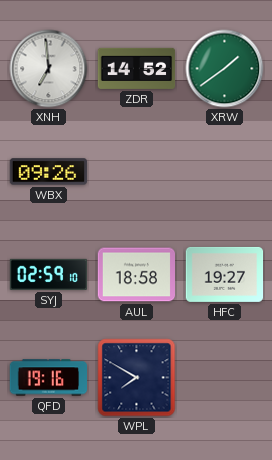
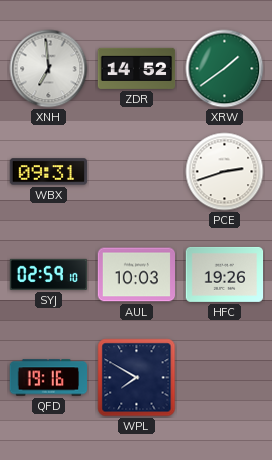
WBX: 09:26 -> 09:31
PCE: none -> 2:42
AUL: 18:58 -> 10:03
HFC: 19:27 -> 19:26
